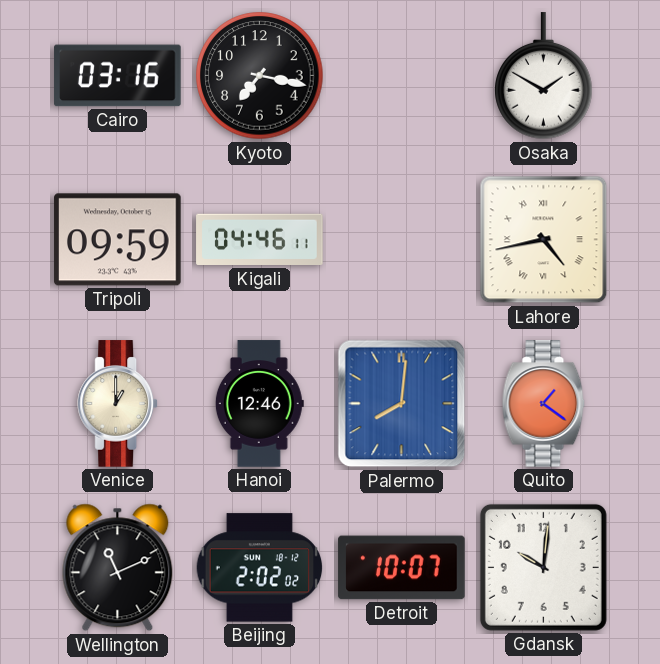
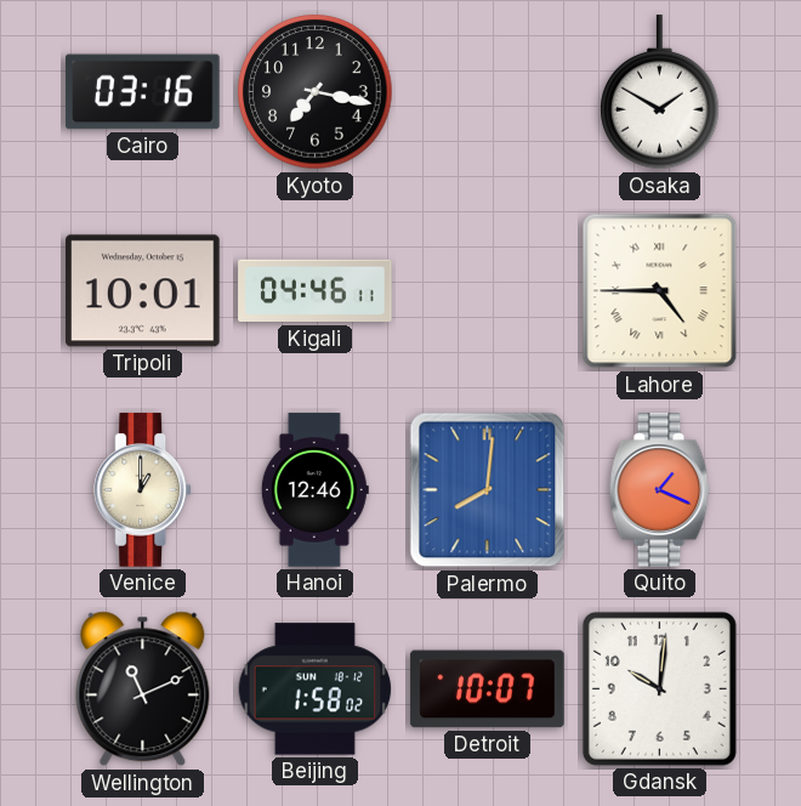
Tripoli: 09:59 -> 10:01
Lahore: 4:43 -> 4:45
Quito: 1:21 -> 1:19
Beijing: 2:02 -> 1:58
